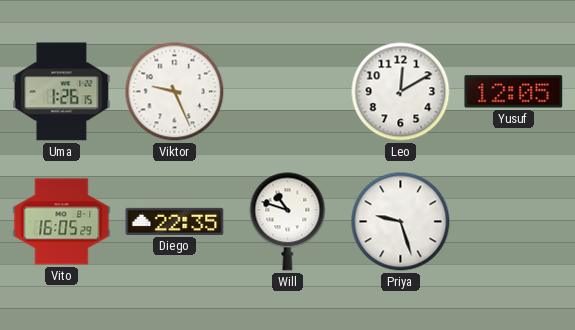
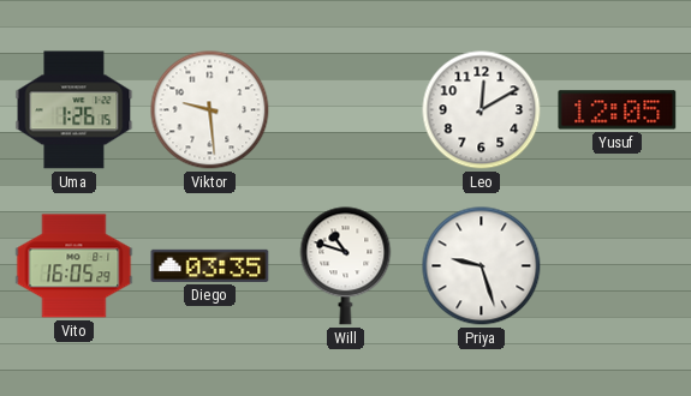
Viktor: 9:26 -> 9:29
Diego: 22:35 -> 03:35
